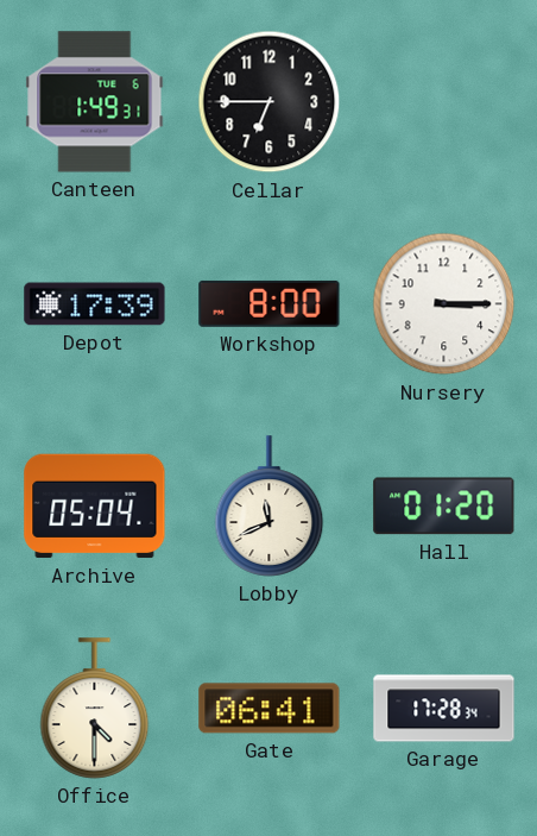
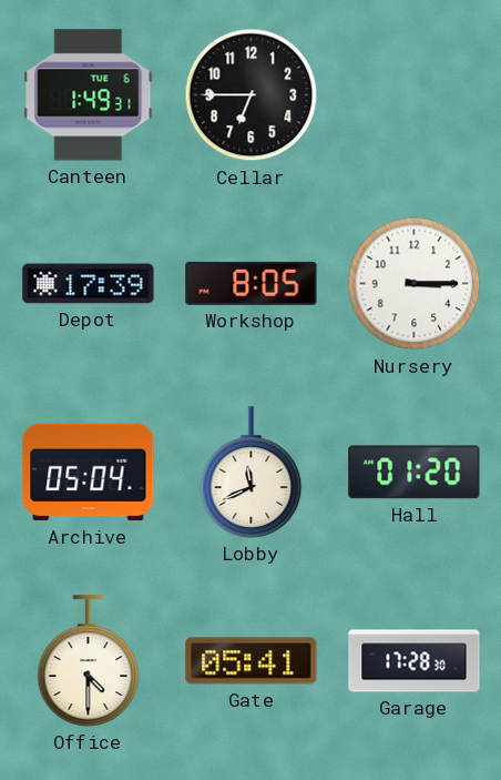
Workshop: 8:00 -> 8:05
Gate: 06:41 -> 05:41
Garage: 17:28:34 -> 17:28:30
